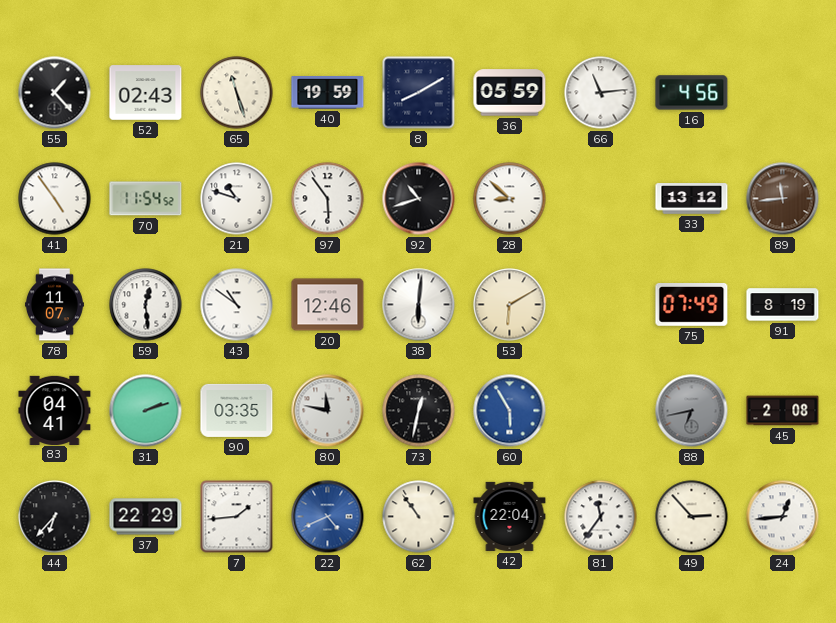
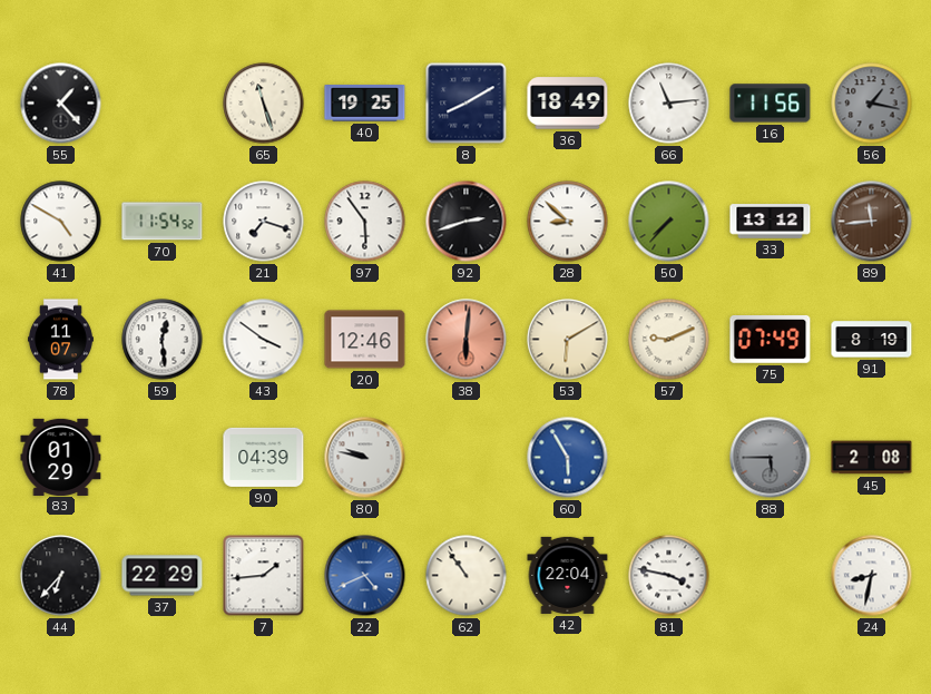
52: 02:43 -> none
40: 19:59 -> 19:25
36: 05:59 -> 18:49
16: 4:56 -> 11:56
56: none -> 1:17
41: 4:54 -> 4:50
21: 10:48 -> 7:18
92: 10:42 -> 2:42
50: none -> 7:37
43: 10:51 -> 3:51
38 dial: white -> salmon
57: none -> 9:11
83: 04:41 -> 01:29
31: 2:12 -> none
90: 03:35 -> 04:39
80: 11:47 -> 9:47
73: 12:32 -> none
88: 6:43 -> 5:45
81: 11:36 -> 3:47
49: 2:53 -> none
24: 12:44 -> 8:32
